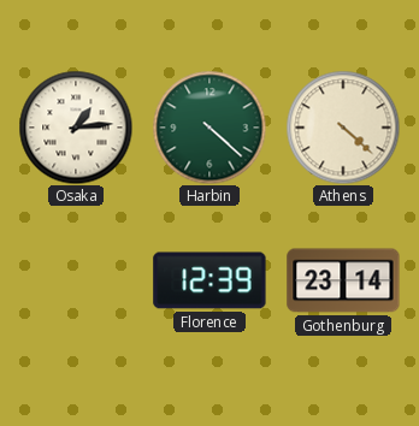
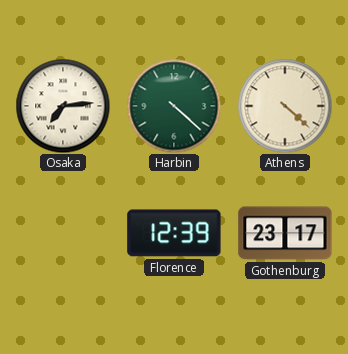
Osaka: 1:14 -> 7:14
Gothenburg: 23:14 -> 23:17
